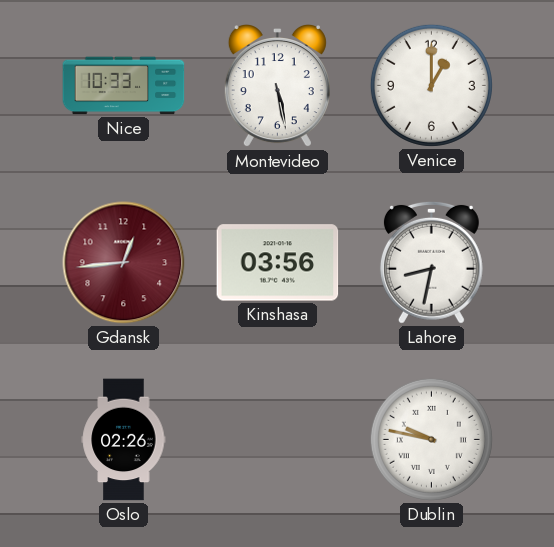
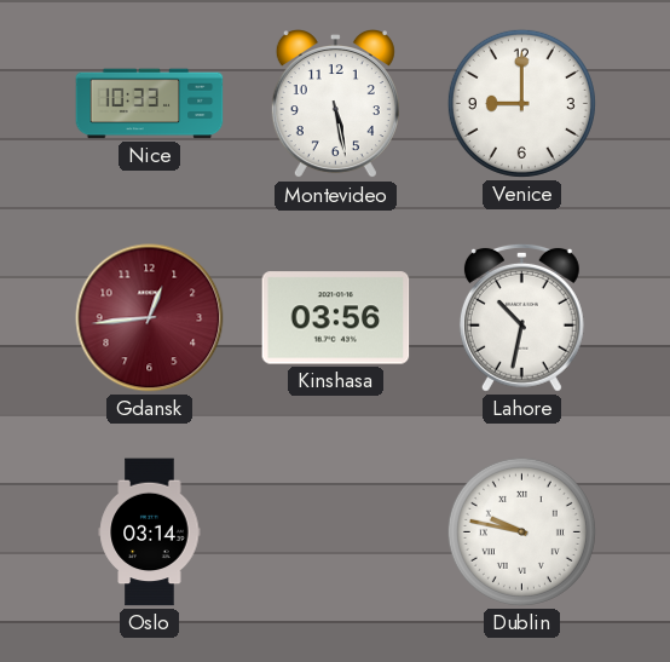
Venice: 1:00 -> 9:00
Lahore: 8:32 -> 10:32
Oslo: 02:26 -> 03:14
